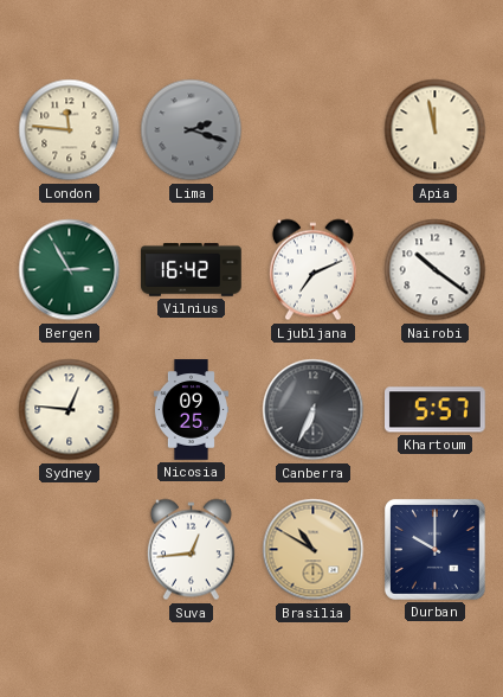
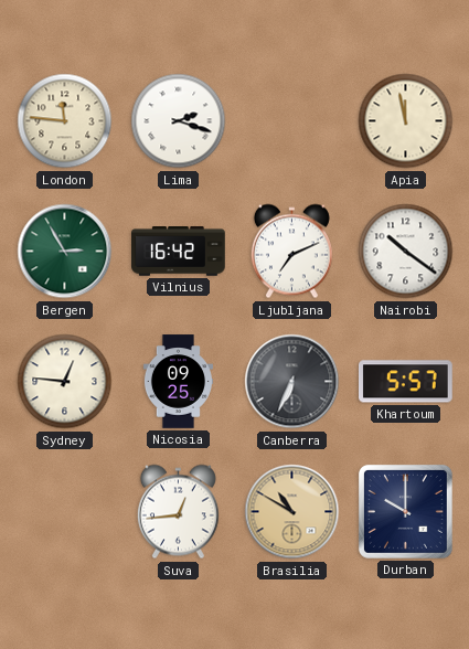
Lima dial: grey -> white
